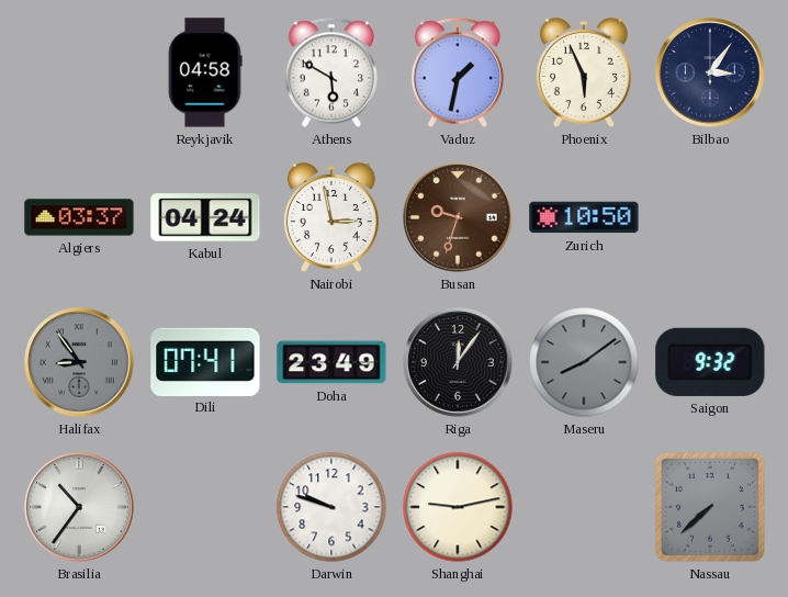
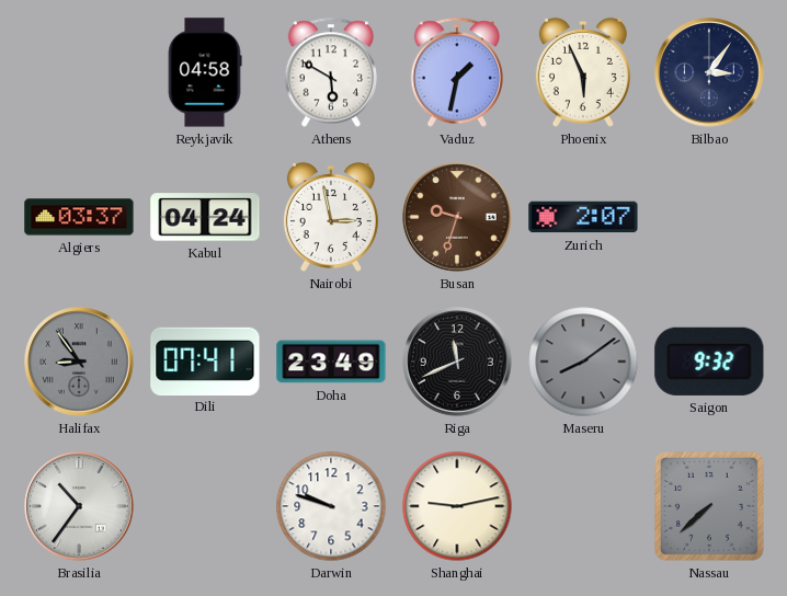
Zurich: 10:50 -> 2:07
Riga: 12:06 -> 11:41
